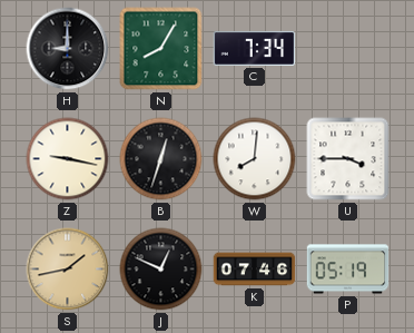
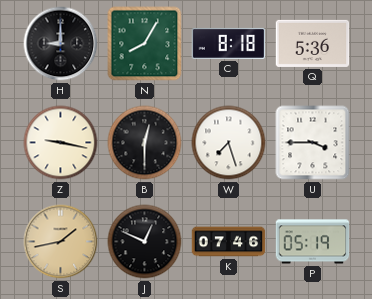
C: 7:34 -> 8:18
Q: none -> 5:36
B: 12:33 -> 12:30
W: 8:01 -> 7:27
